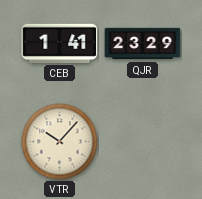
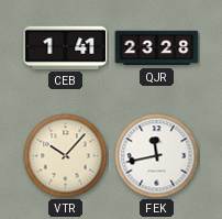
QJR: 23:29 -> 23:28
FEK: none -> 11:43
